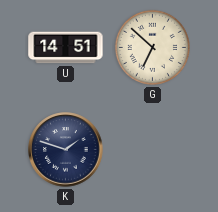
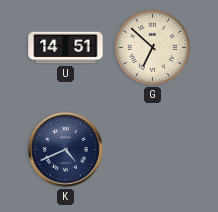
K: 1:48 -> 4:41
